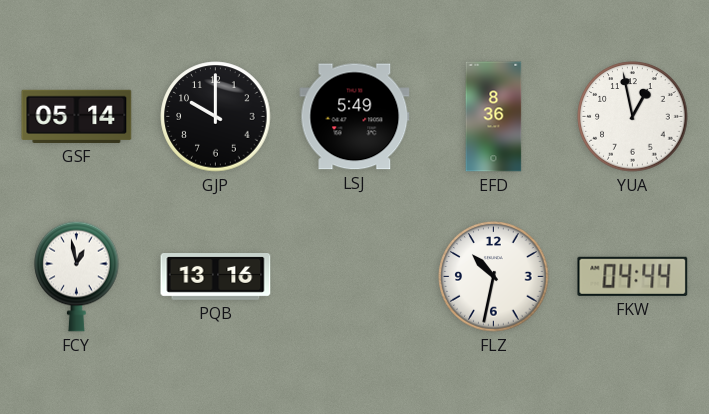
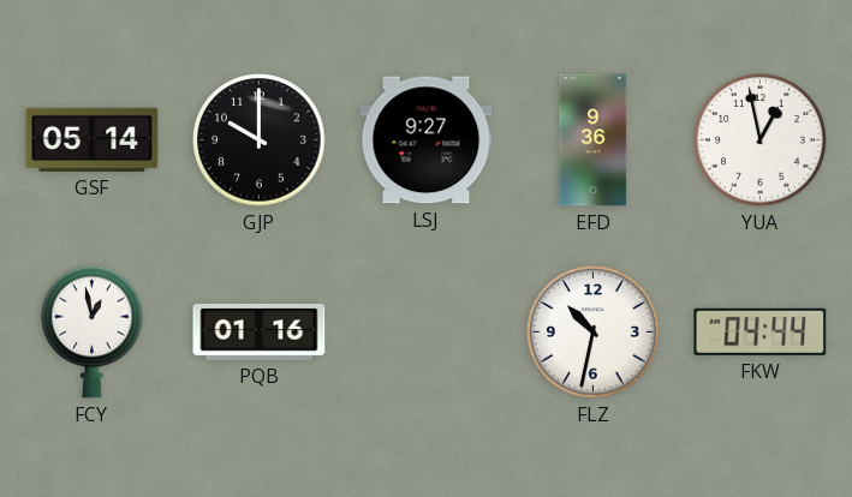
LSJ: 5:49 -> 9:27
EFD: 8:36 -> 9:36
PQB: 13:16 -> 01:16
